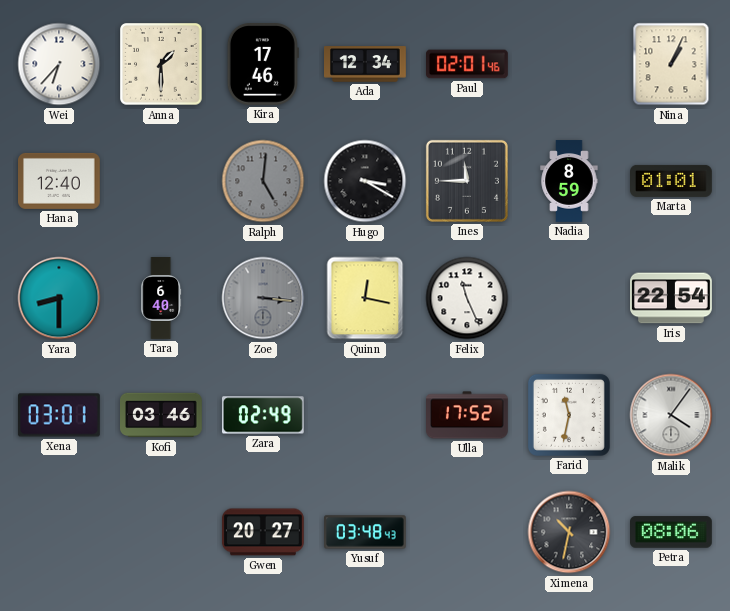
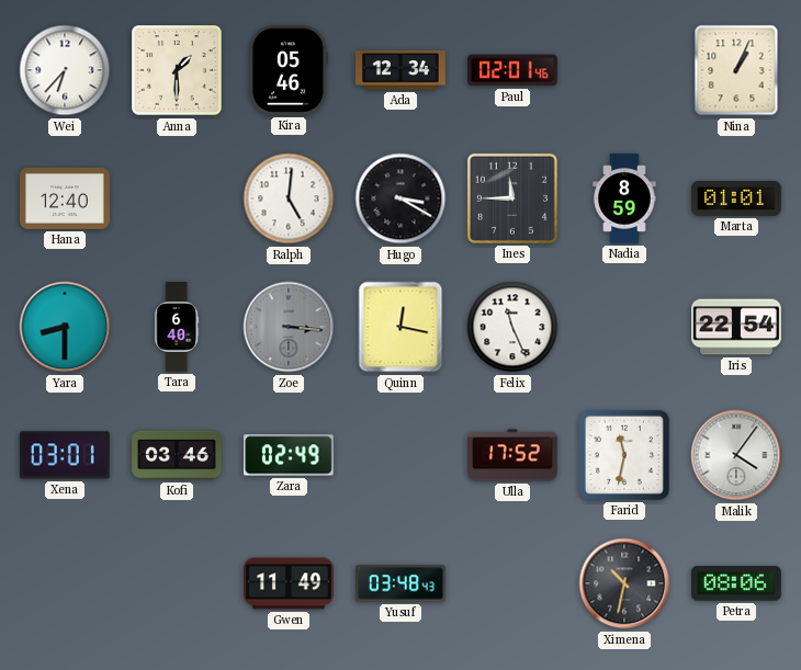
Kira: 17:46 -> 05:46
Ralph dial: grey -> white
Gwen: 20:27 -> 11:49
